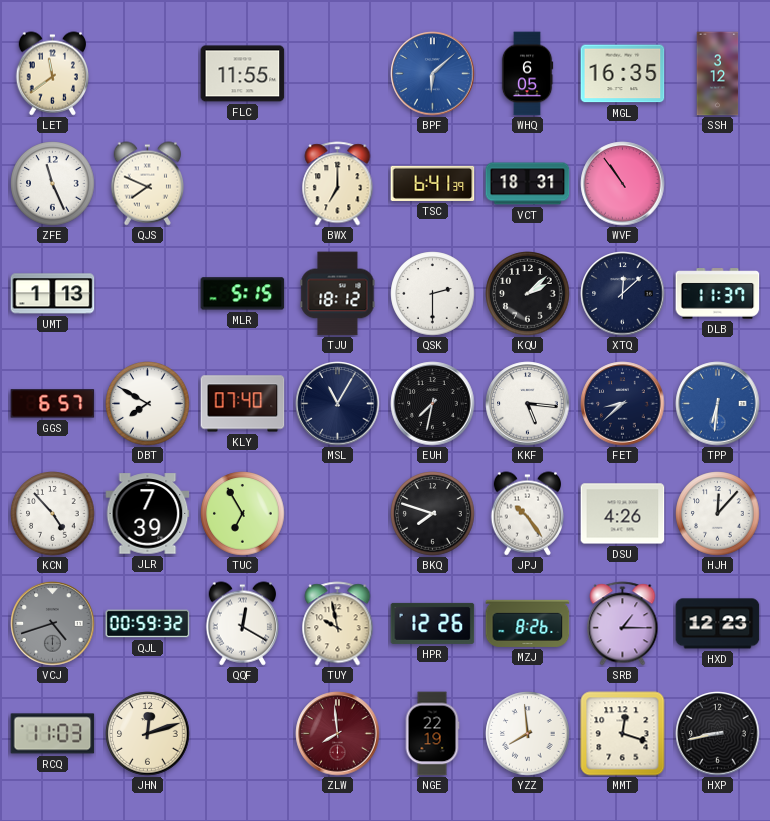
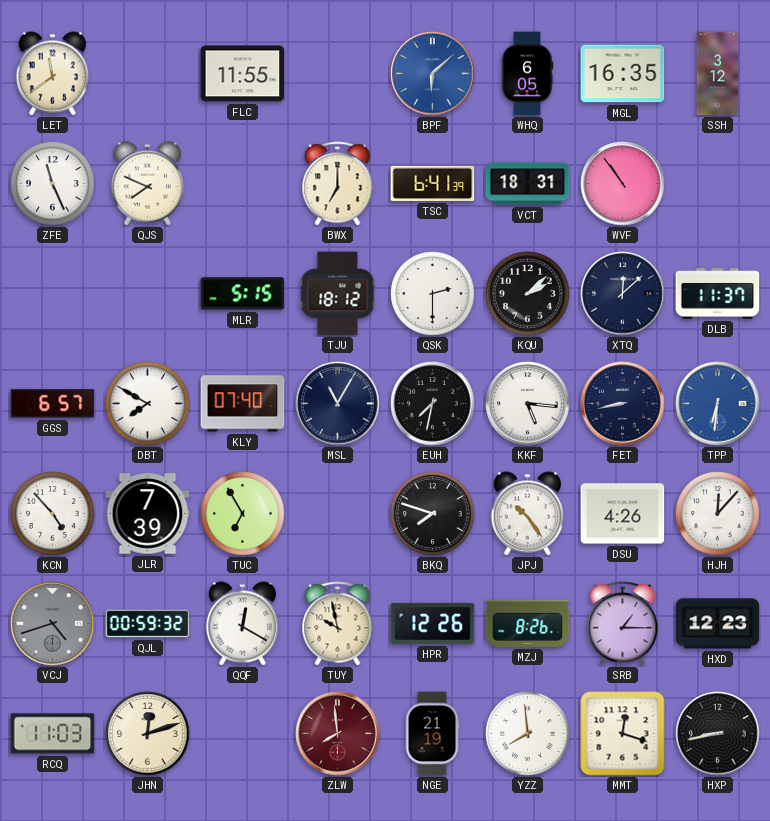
UMT: 1:13 -> none
FET: 8:38 -> 8:43
NGE: 22:19 -> 21:19
